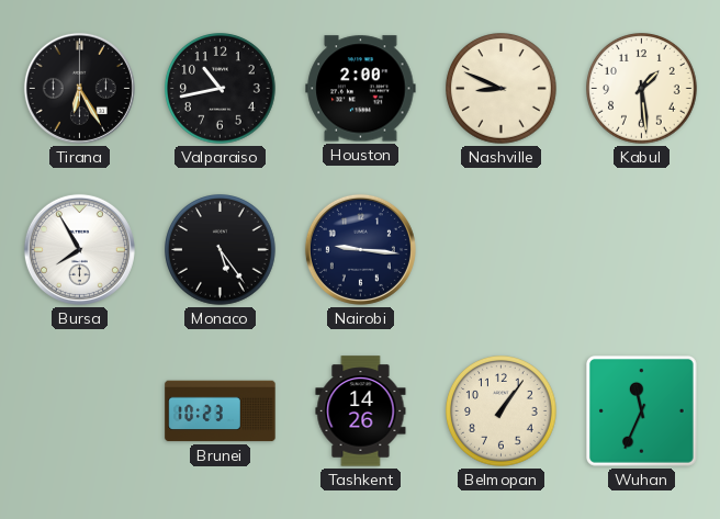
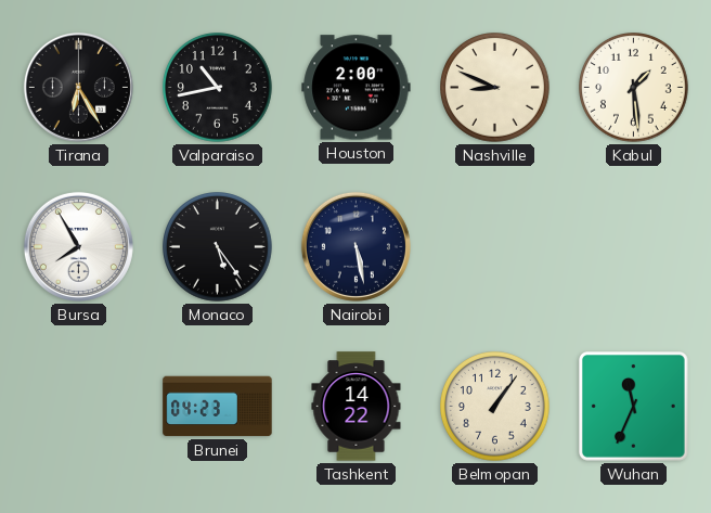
Nairobi: 9:16 -> 5:28
Brunei: 10:23 -> 04:23
Tashkent: 14:26 -> 14:22
